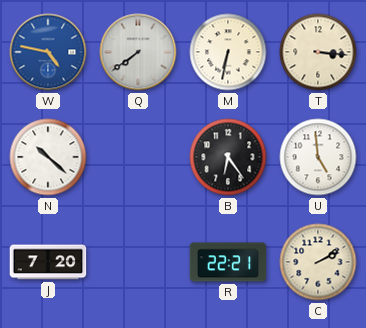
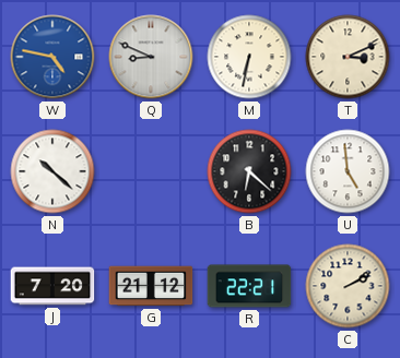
Q: 7:39 -> 8:49
T: 3:16 -> 3:11
B: 6:24 -> 6:22
G: none -> 21:12
